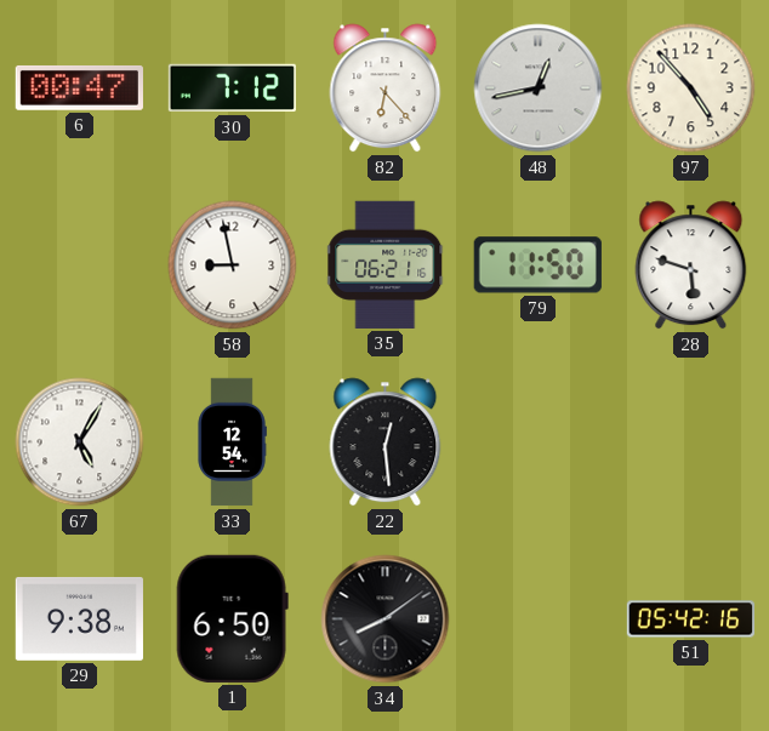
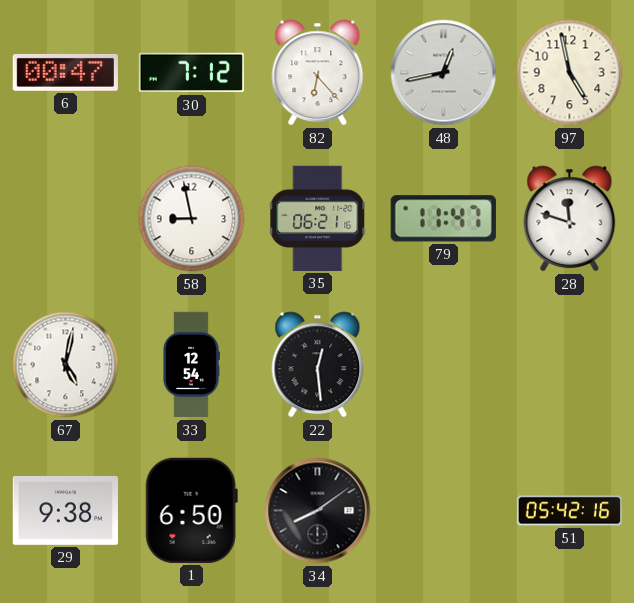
97: 4:53 -> 4:58
79: 11:50 -> 11:47
28: 5:48 -> 11:48
67: 5:05 -> 5:02
